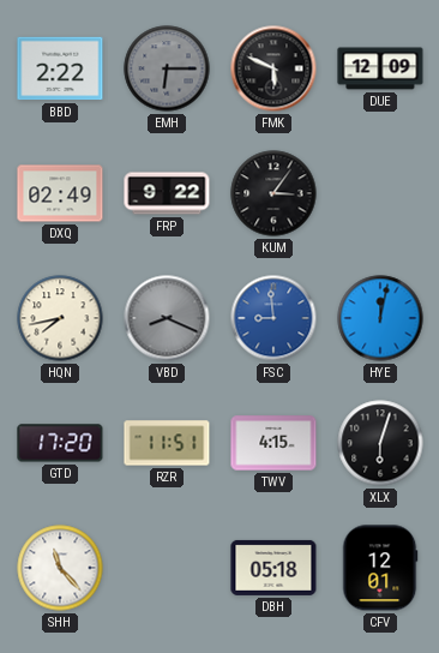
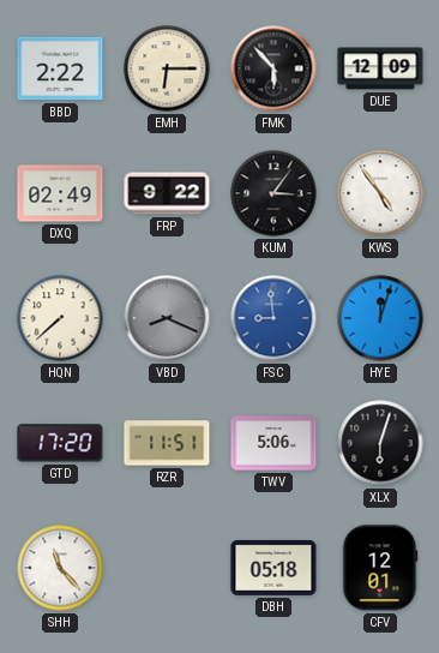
EMH dial: grey -> cream
FMK: 5:49 -> 5:53
KWS: none -> 4:54
HQN: 7:43 -> 7:38
HYE: 12:02 -> 12:03
TWV: 4:15 -> 5:06
